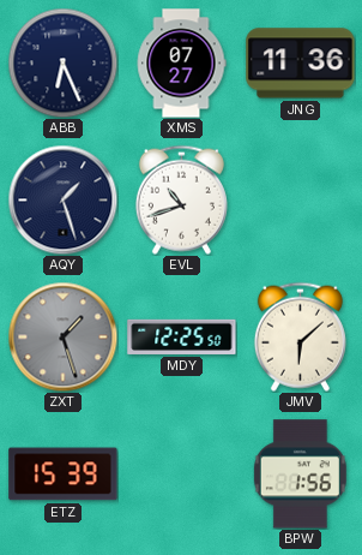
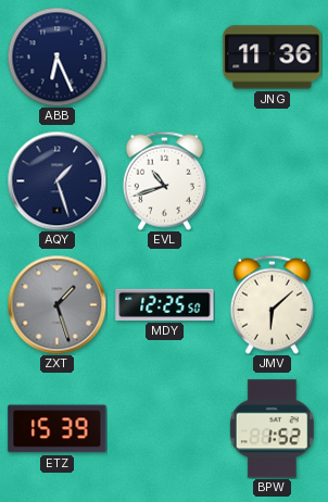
XMS: 07:27 -> none
BPW: 1:56 -> 1:52
